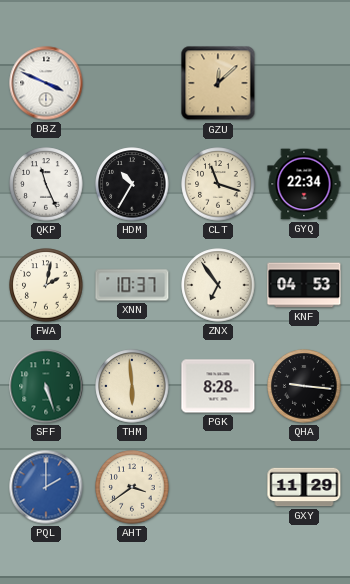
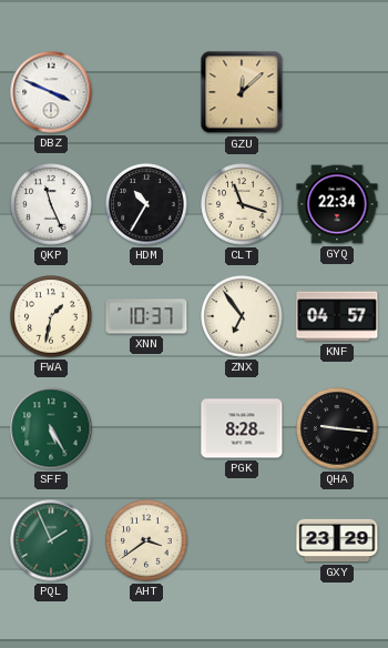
FWA: 2:02 -> 1:32
KNF: 04:53 -> 04:57
SFF: 5:27 -> 5:25
THM: 5:59 -> none
PQL: 2:00 -> 1:56
PQL dial: blue -> green
GXY: 11:29 -> 23:29
